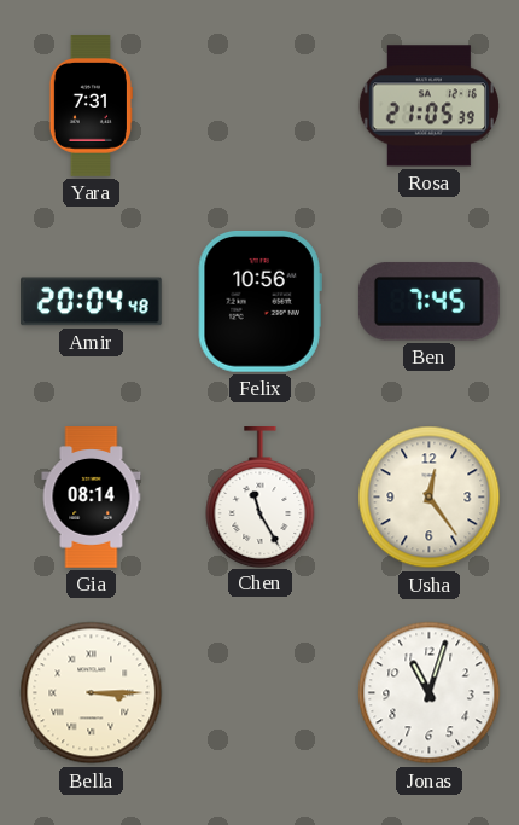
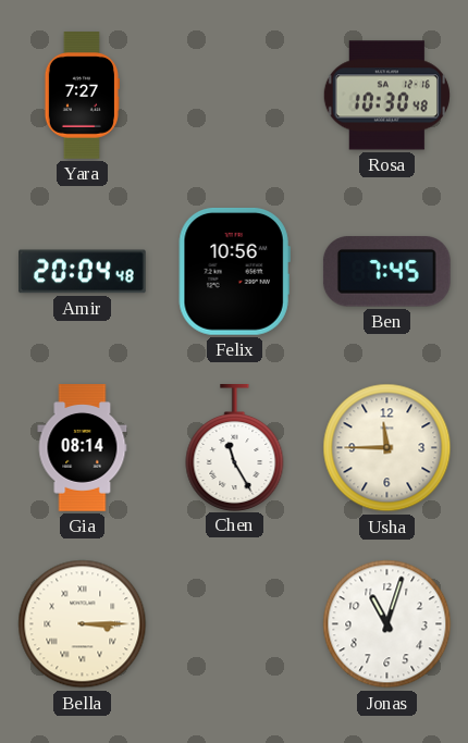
Yara: 7:31 -> 7:27
Rosa: 21:05 -> 10:30
Usha: 12:24 -> 11:45
